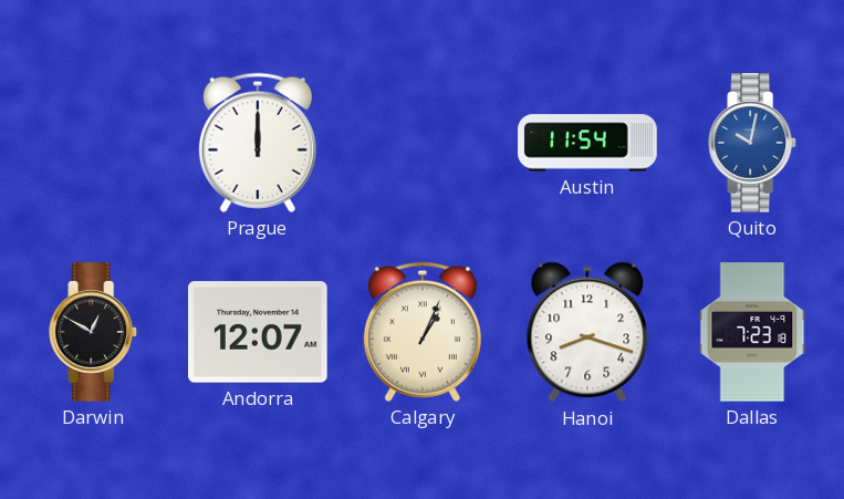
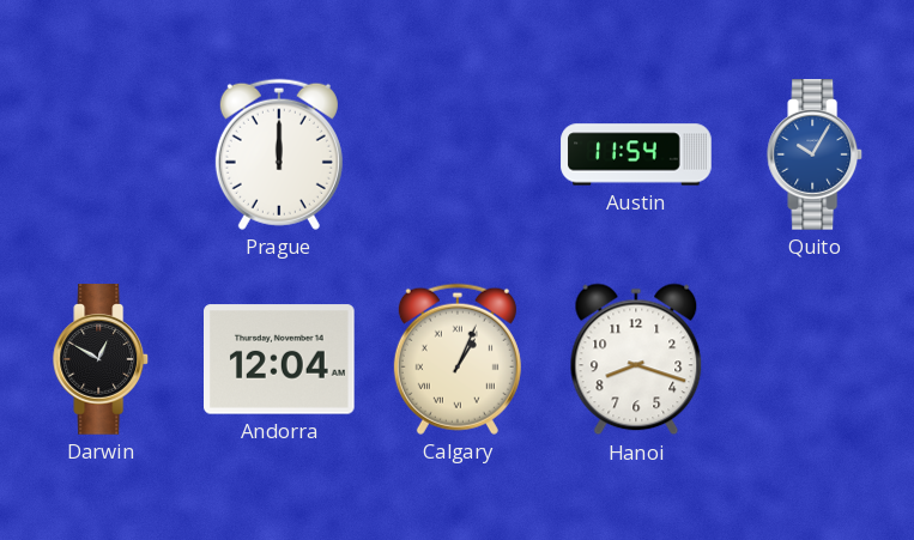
Quito: 10:02 -> 10:05
Andorra: 12:07 -> 12:04
Dallas: 7:23 -> none
